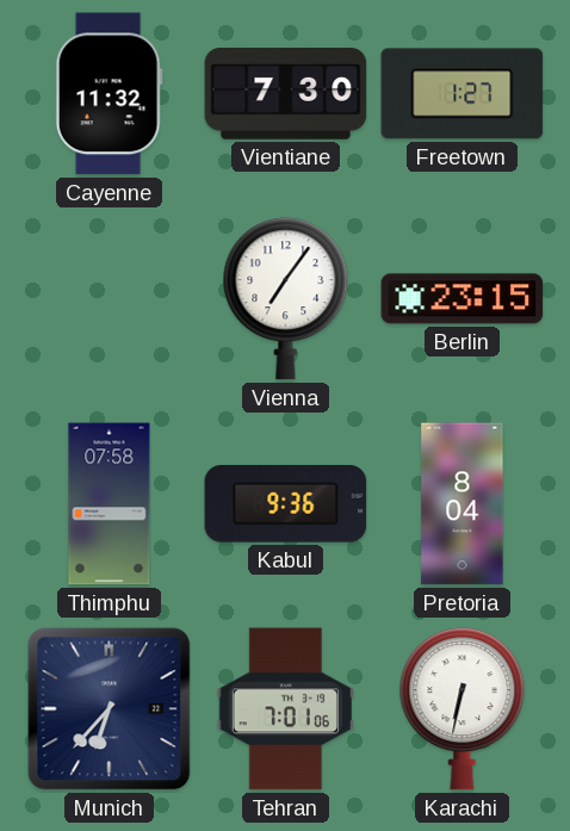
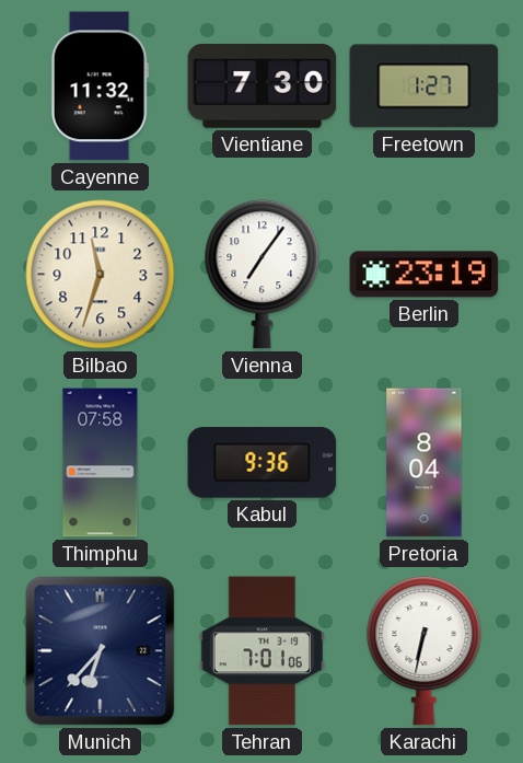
Bilbao: none -> 11:33
Berlin: 23:15 -> 23:19
